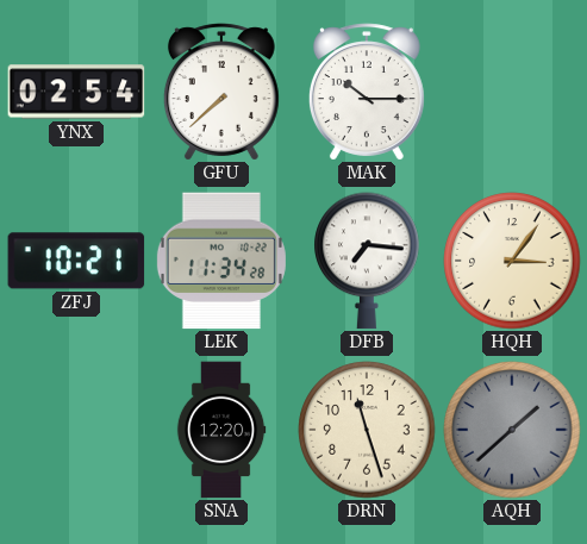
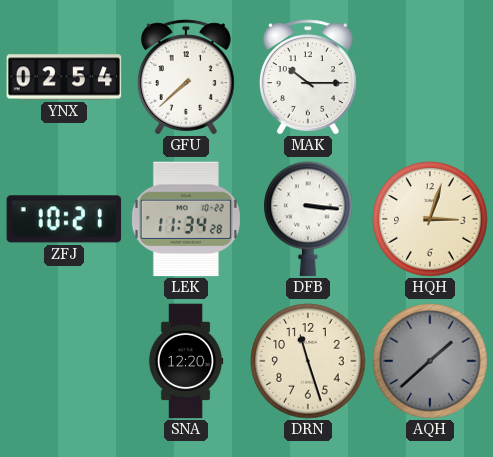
DFB: 7:16 -> 3:16
HQH: 3:06 -> 3:03
